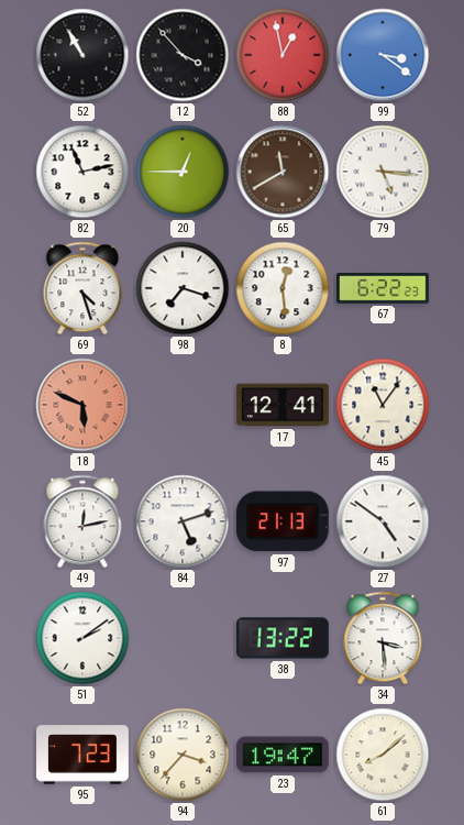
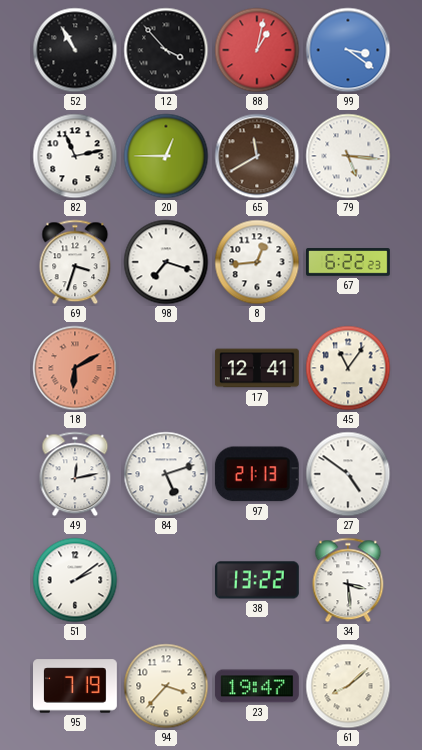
88: 12:58 -> 1:02
69: 4:27 -> 3:33
8: 12:29 -> 12:44
18: 5:49 -> 6:10
95: 7:23 -> 7:19
